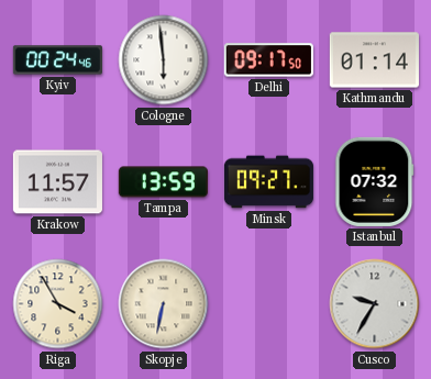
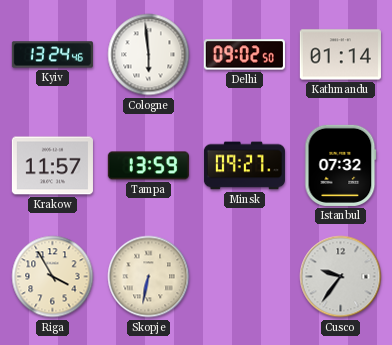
Kyiv: 00:24 -> 13:24
Delhi: 09:17 -> 09:02
Cusco: 9:35 -> 9:36
